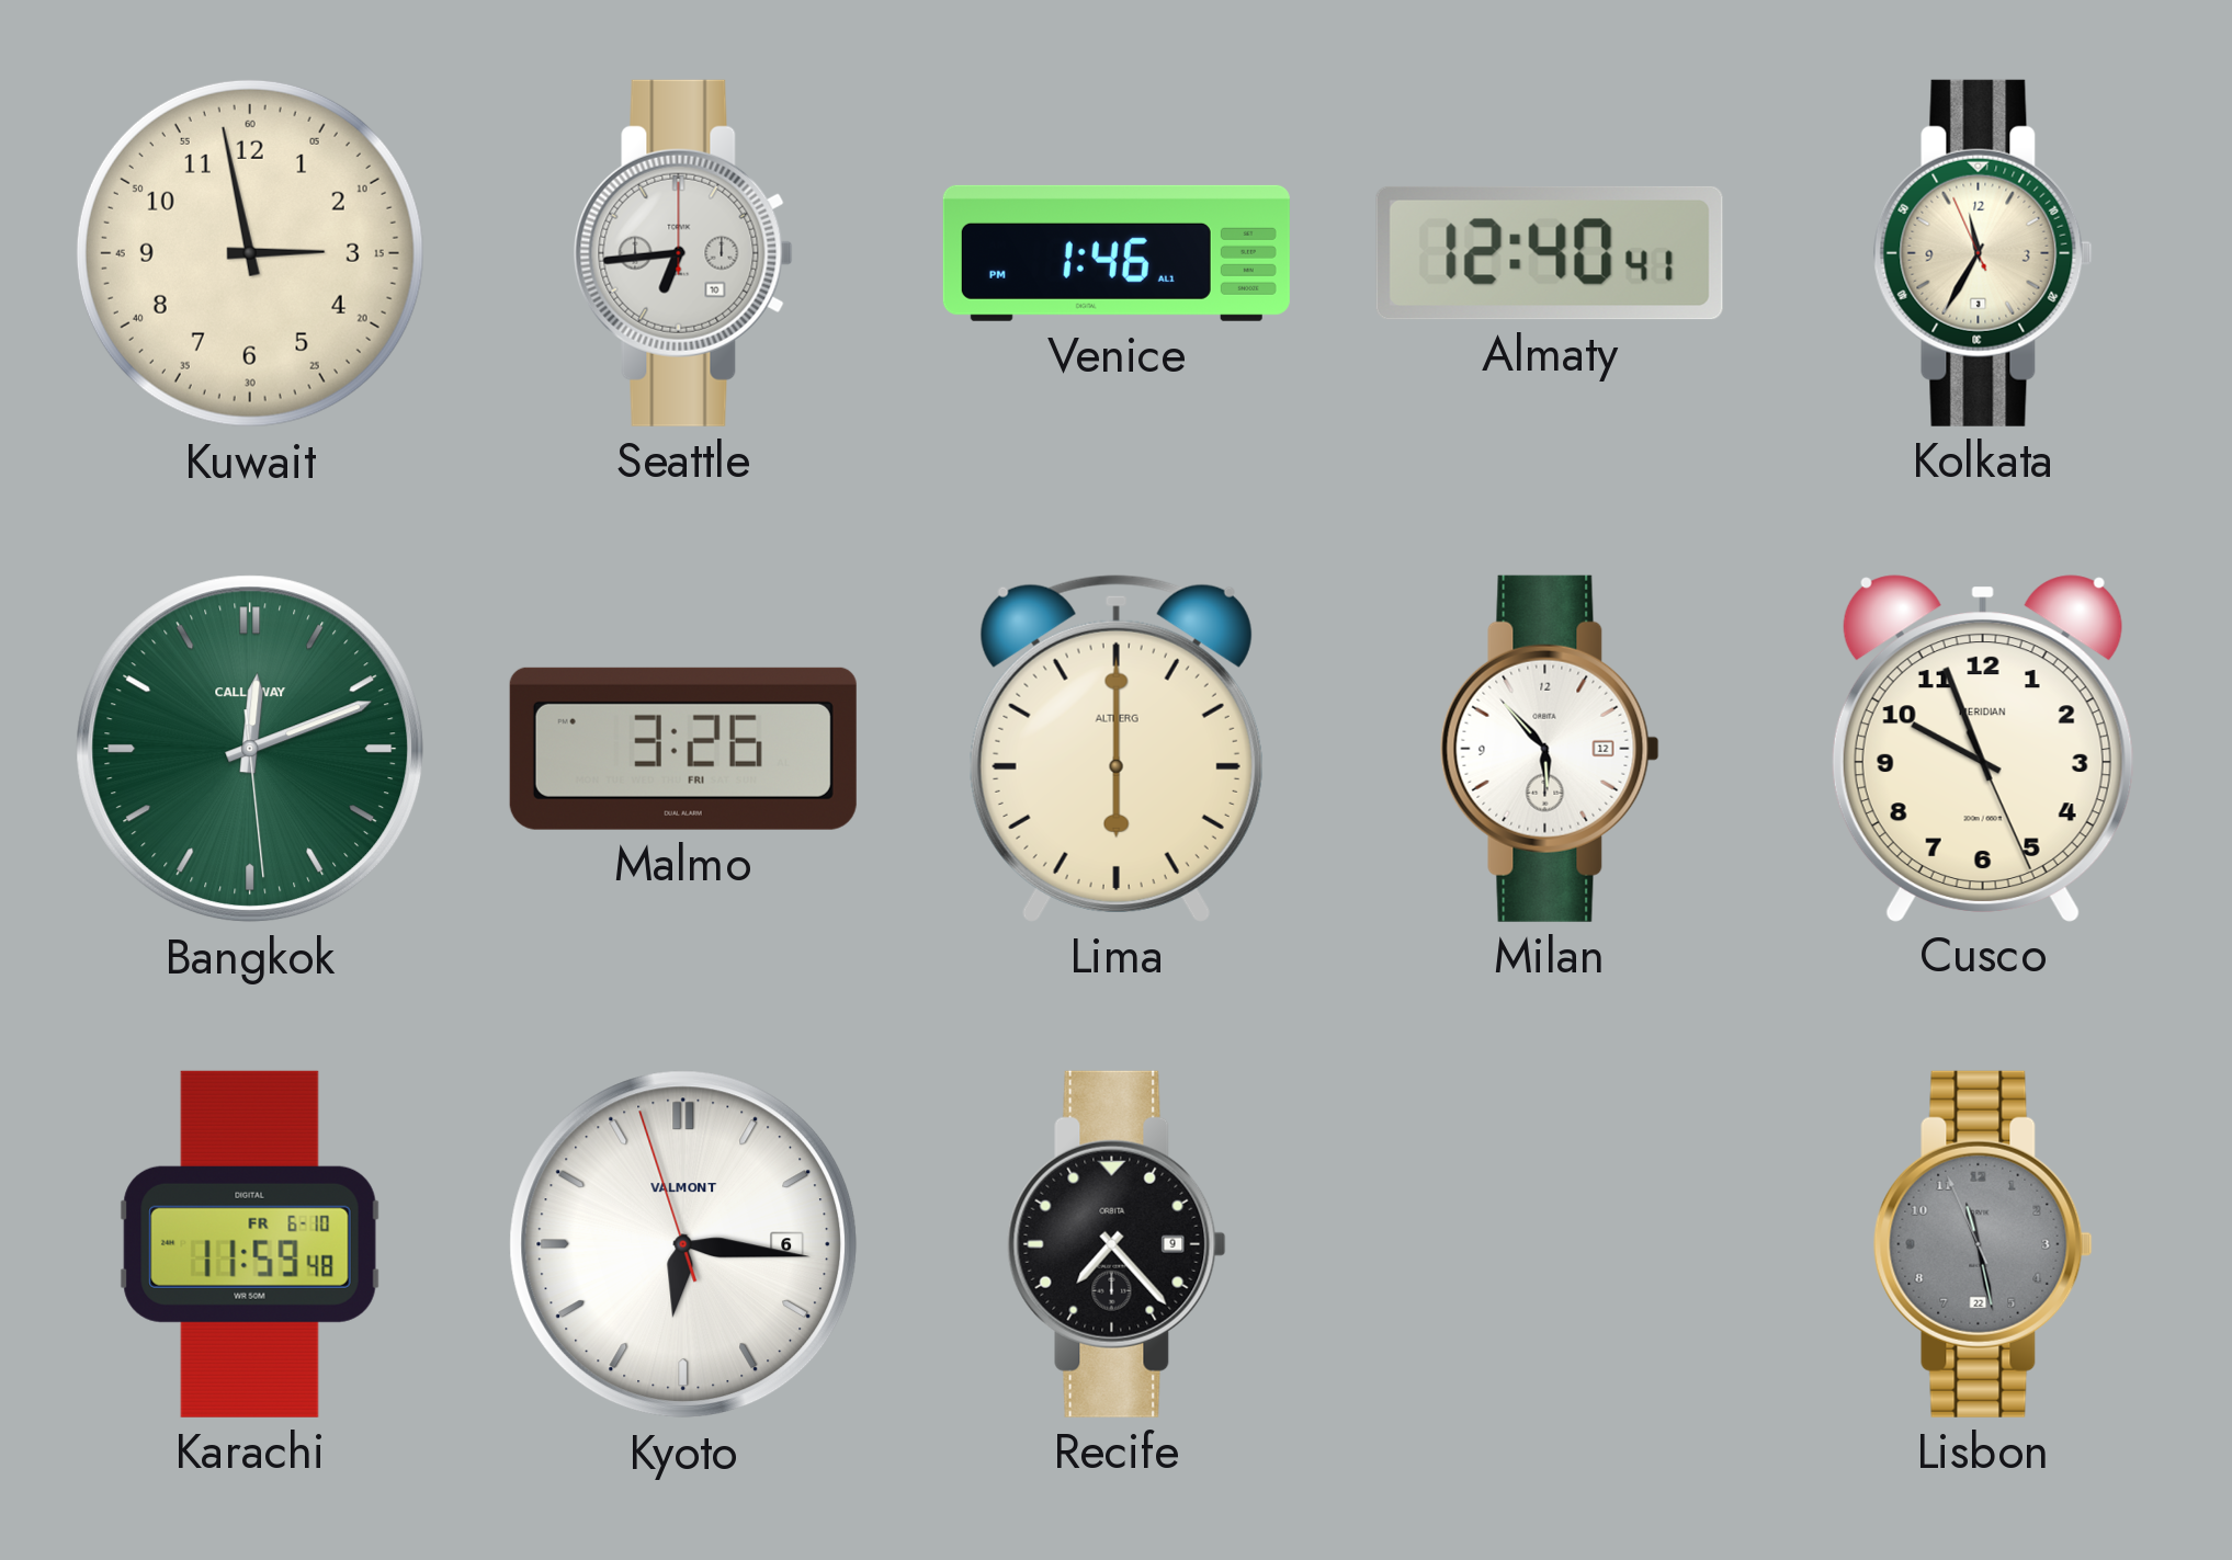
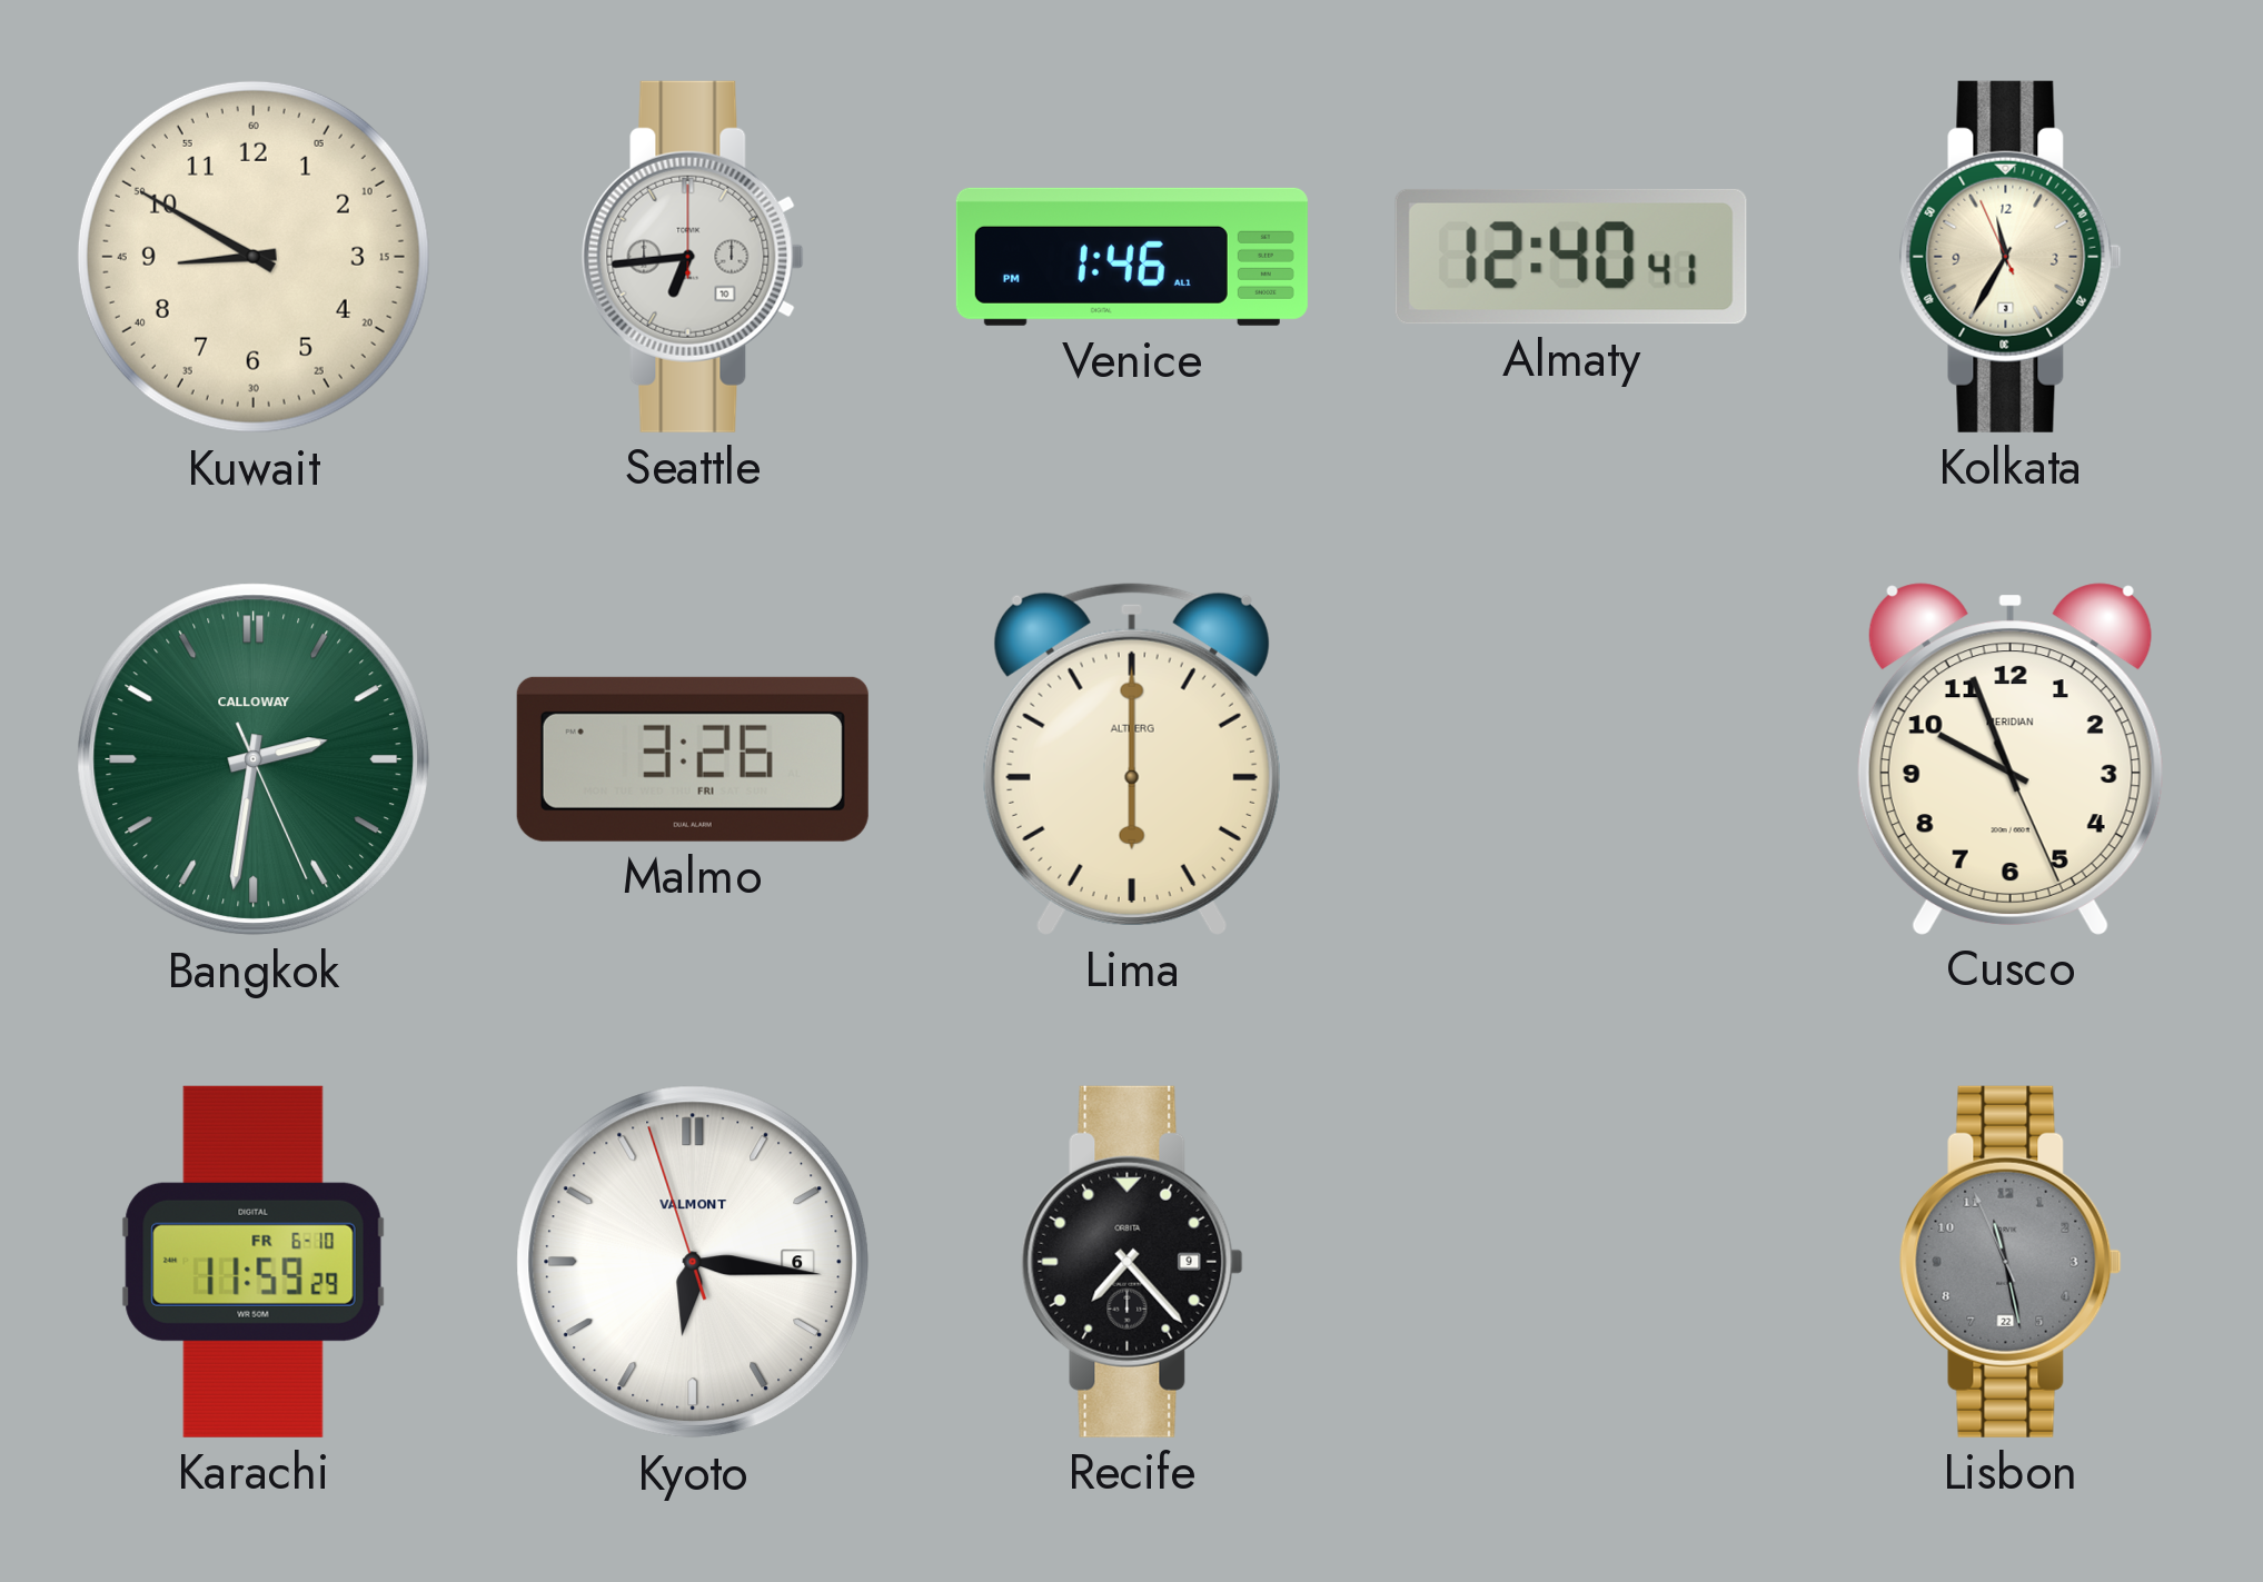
Kuwait: 2:58 -> 8:50
Bangkok: 12:11 -> 2:31
Milan: 5:53 -> none
Karachi: 11:59:48 -> 11:59:29
